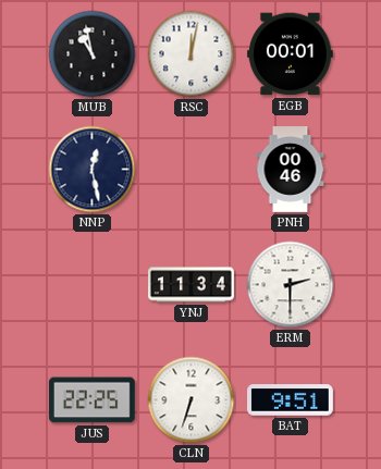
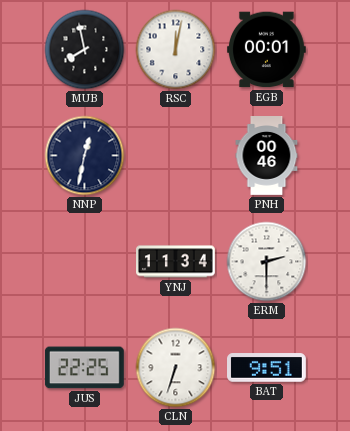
MUB: 10:58 -> 7:58
NNP: 12:28 -> 12:32
